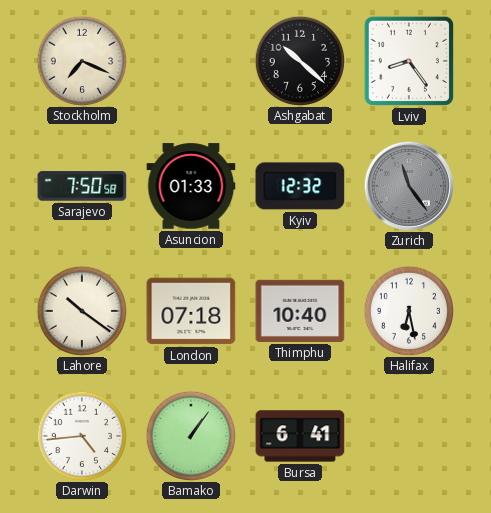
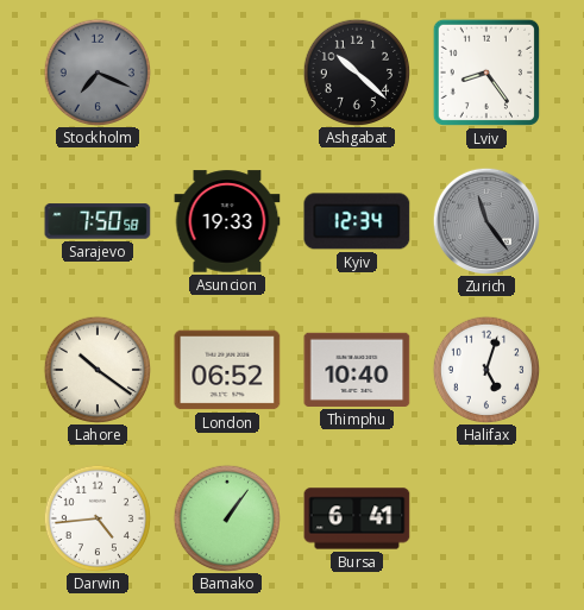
Stockholm dial: cream -> grey
Asuncion: 01:33 -> 19:33
Kyiv: 12:32 -> 12:34
London: 07:18 -> 06:52
Halifax: 6:28 -> 5:03
